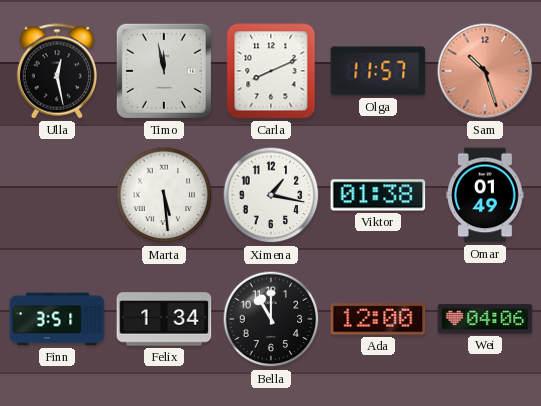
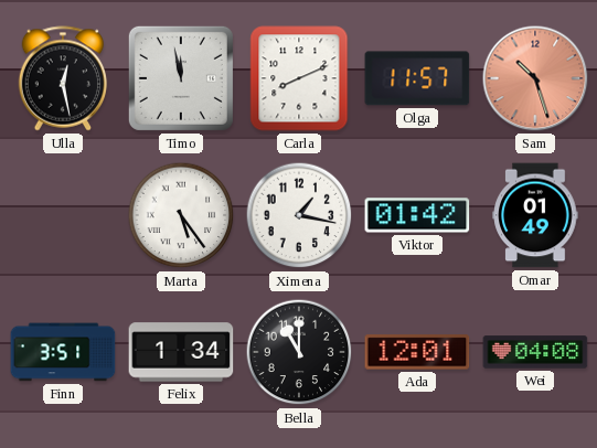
Marta: 5:29 -> 5:24
Viktor: 01:38 -> 01:42
Ada: 12:00 -> 12:01
Wei: 04:06 -> 04:08
